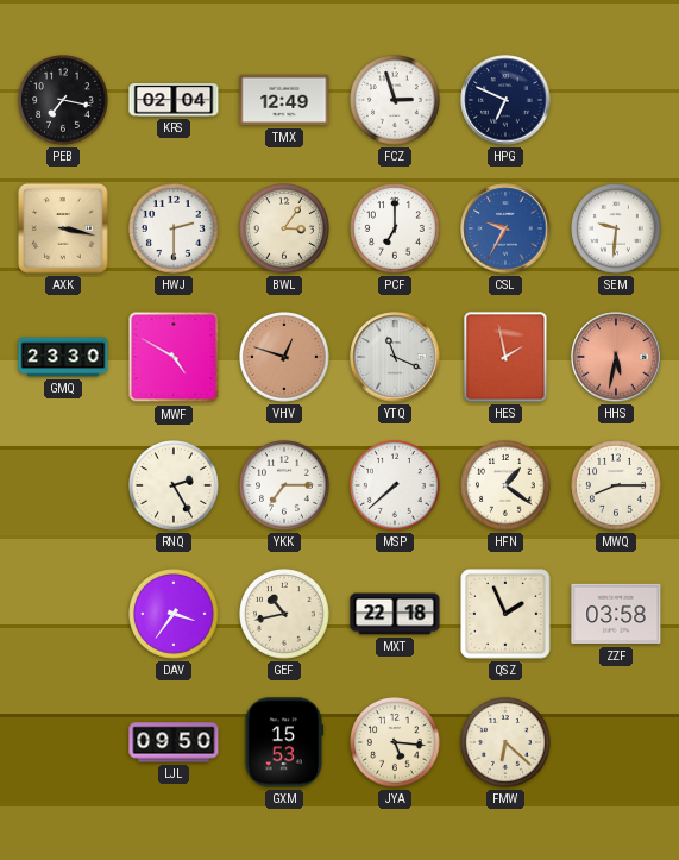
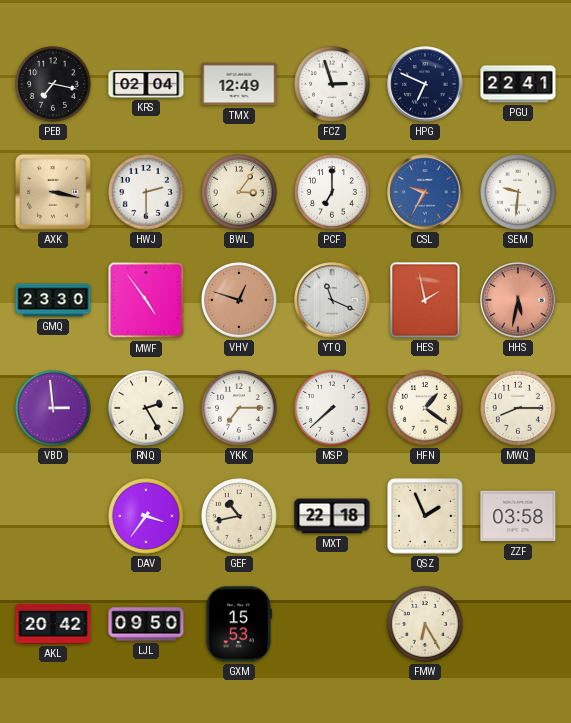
PGU: none -> 22:41
MWF: 4:50 -> 4:54
VBD: none -> 2:59
AKL: none -> 20:42
JYA: 5:16 -> none
FMW: 6:22 -> 6:25
